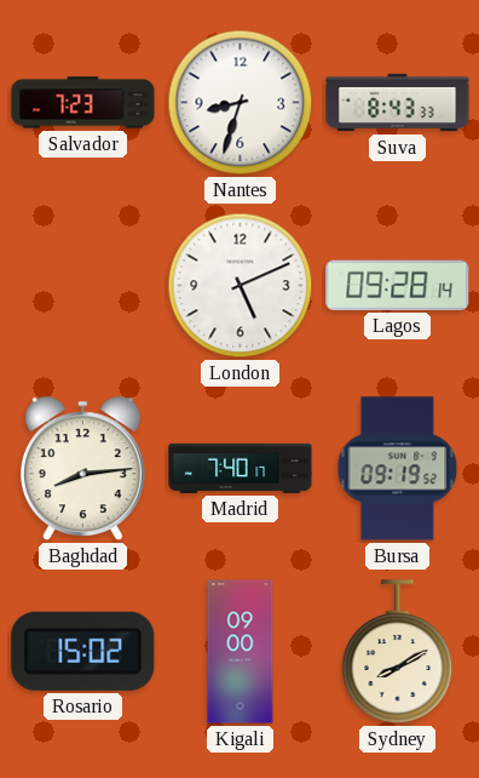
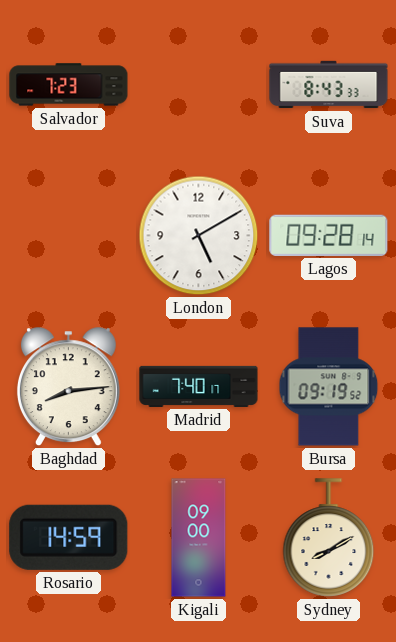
Nantes: 8:33 -> none
London: 5:11 -> 5:10
Rosario: 15:02 -> 14:59
